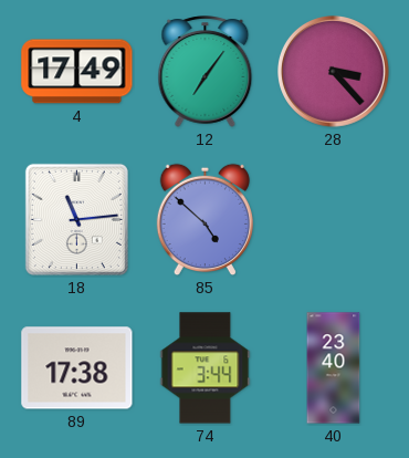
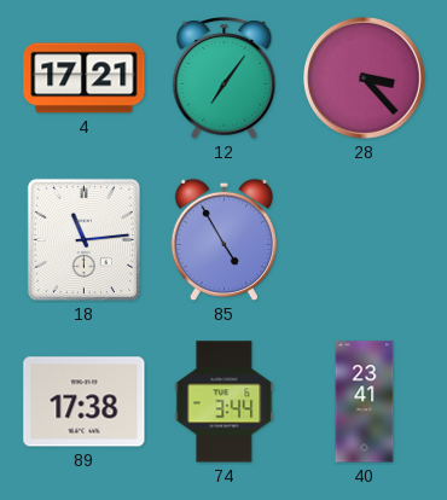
4: 17:49 -> 17:21
85: 4:52 -> 4:55
40: 23:40 -> 23:41
